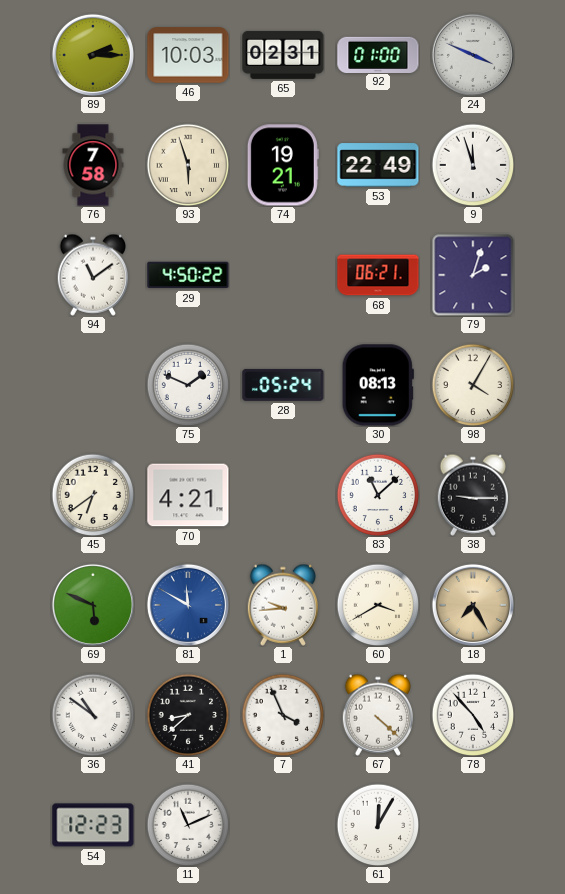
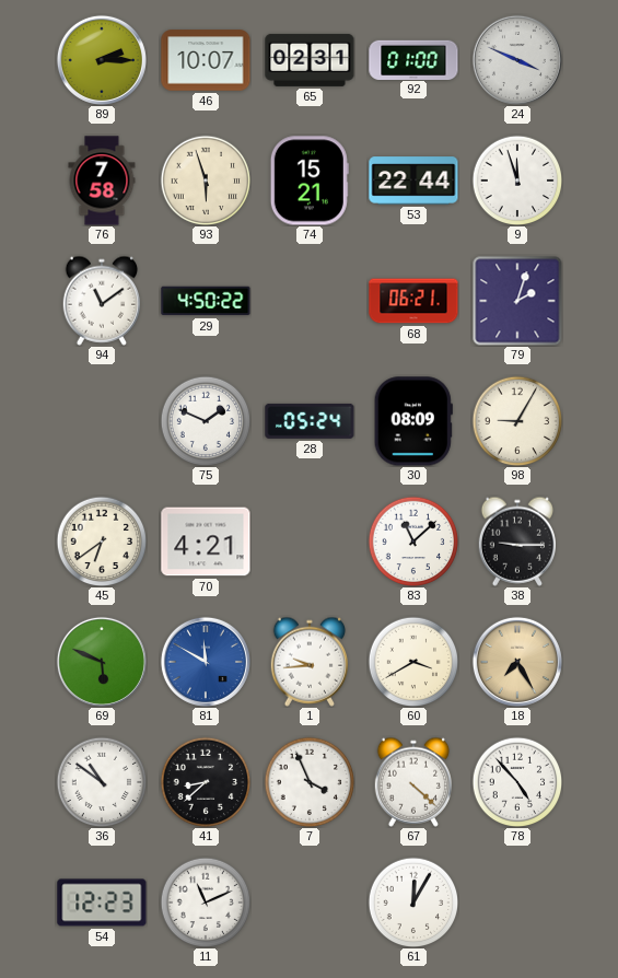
46: 10:03 -> 10:07
74: 19:21 -> 15:21
53: 22:49 -> 22:44
30: 08:13 -> 08:09
98: 4:05 -> 9:05
